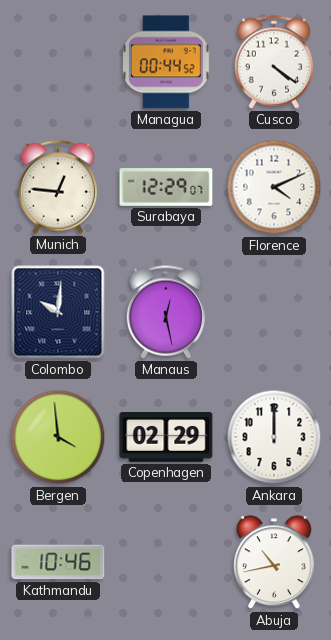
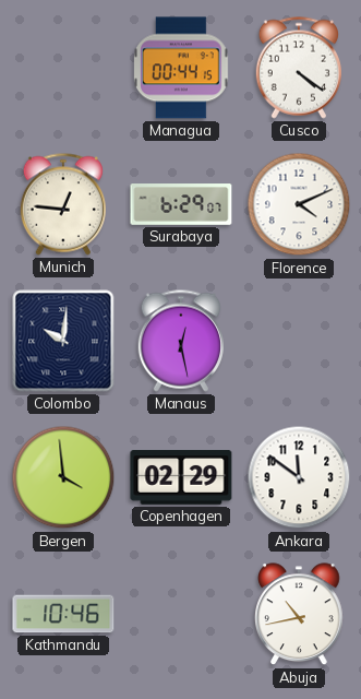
Managua: 00:44:52 -> 00:44:15
Surabaya: 12:29 -> 6:29
Ankara: 12:00 -> 11:51
